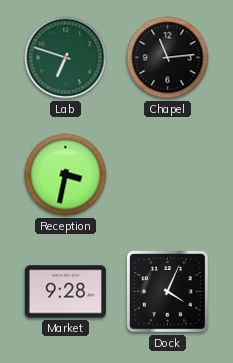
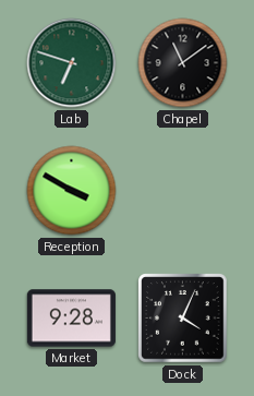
Chapel: 11:14 -> 11:09
Reception: 3:32 -> 3:50
